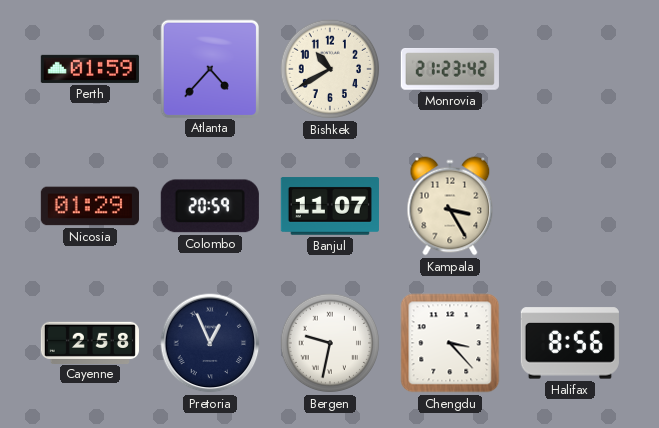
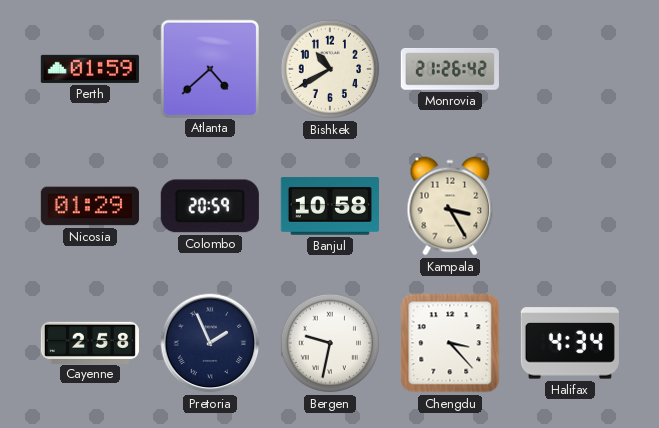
Atlanta: 4:37 -> 4:38
Monrovia: 21:23 -> 21:26
Banjul: 11:07 -> 10:58
Pretoria: 12:56 -> 1:56
Halifax: 8:56 -> 4:34
